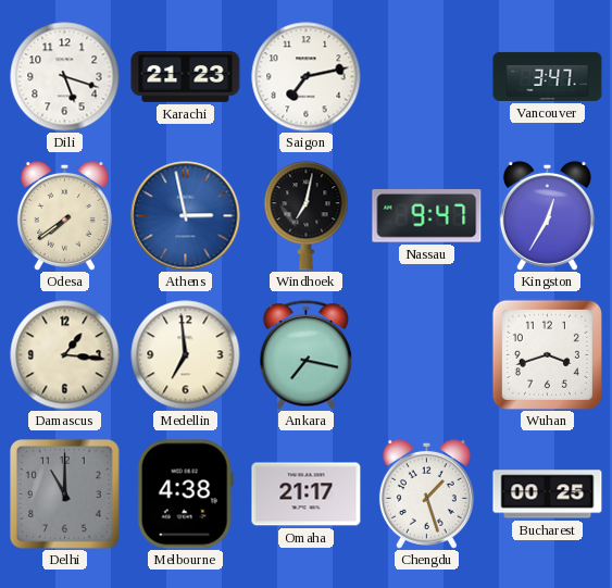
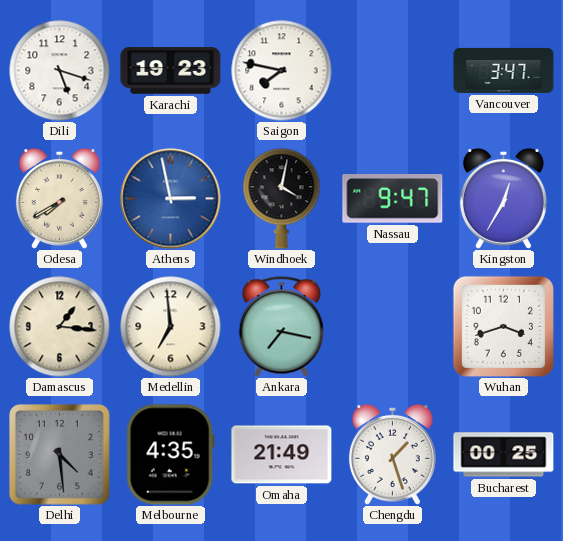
Karachi: 21:23 -> 19:23
Saigon: 7:13 -> 7:47
Odesa: 7:39 -> 7:40
Windhoek: 7:02 -> 4:02
Delhi: 11:00 -> 4:29
Melbourne: 4:38 -> 4:35
Omaha: 21:17 -> 21:49
